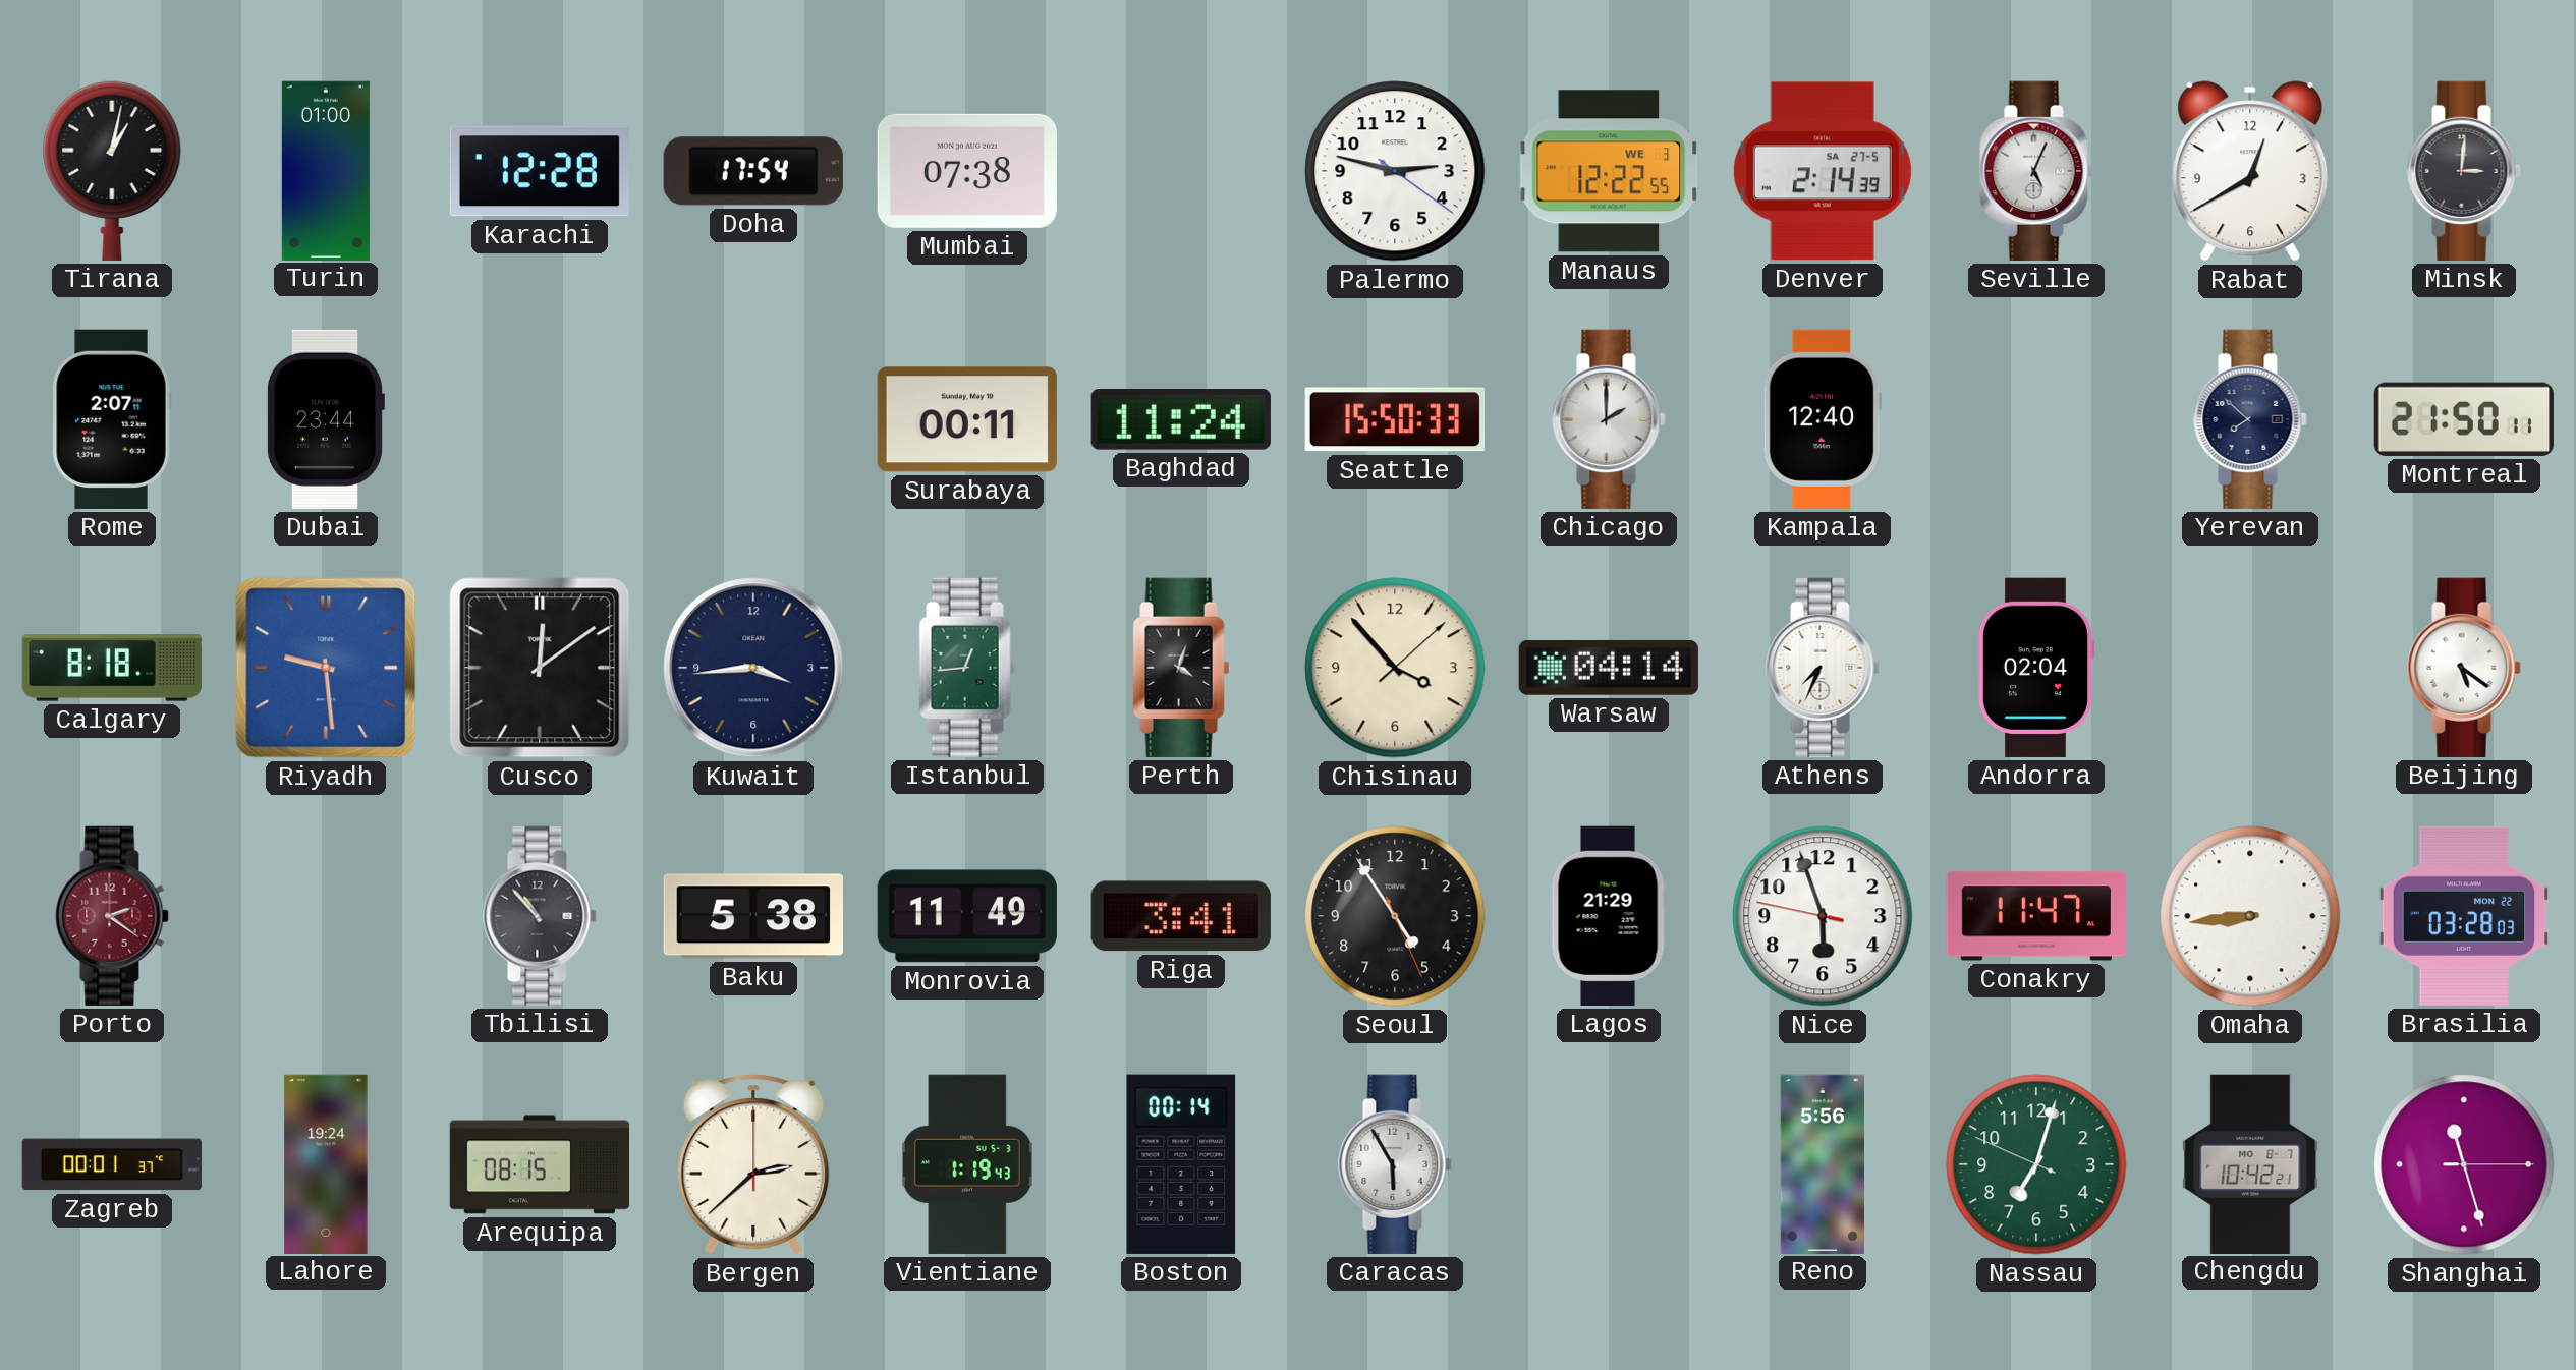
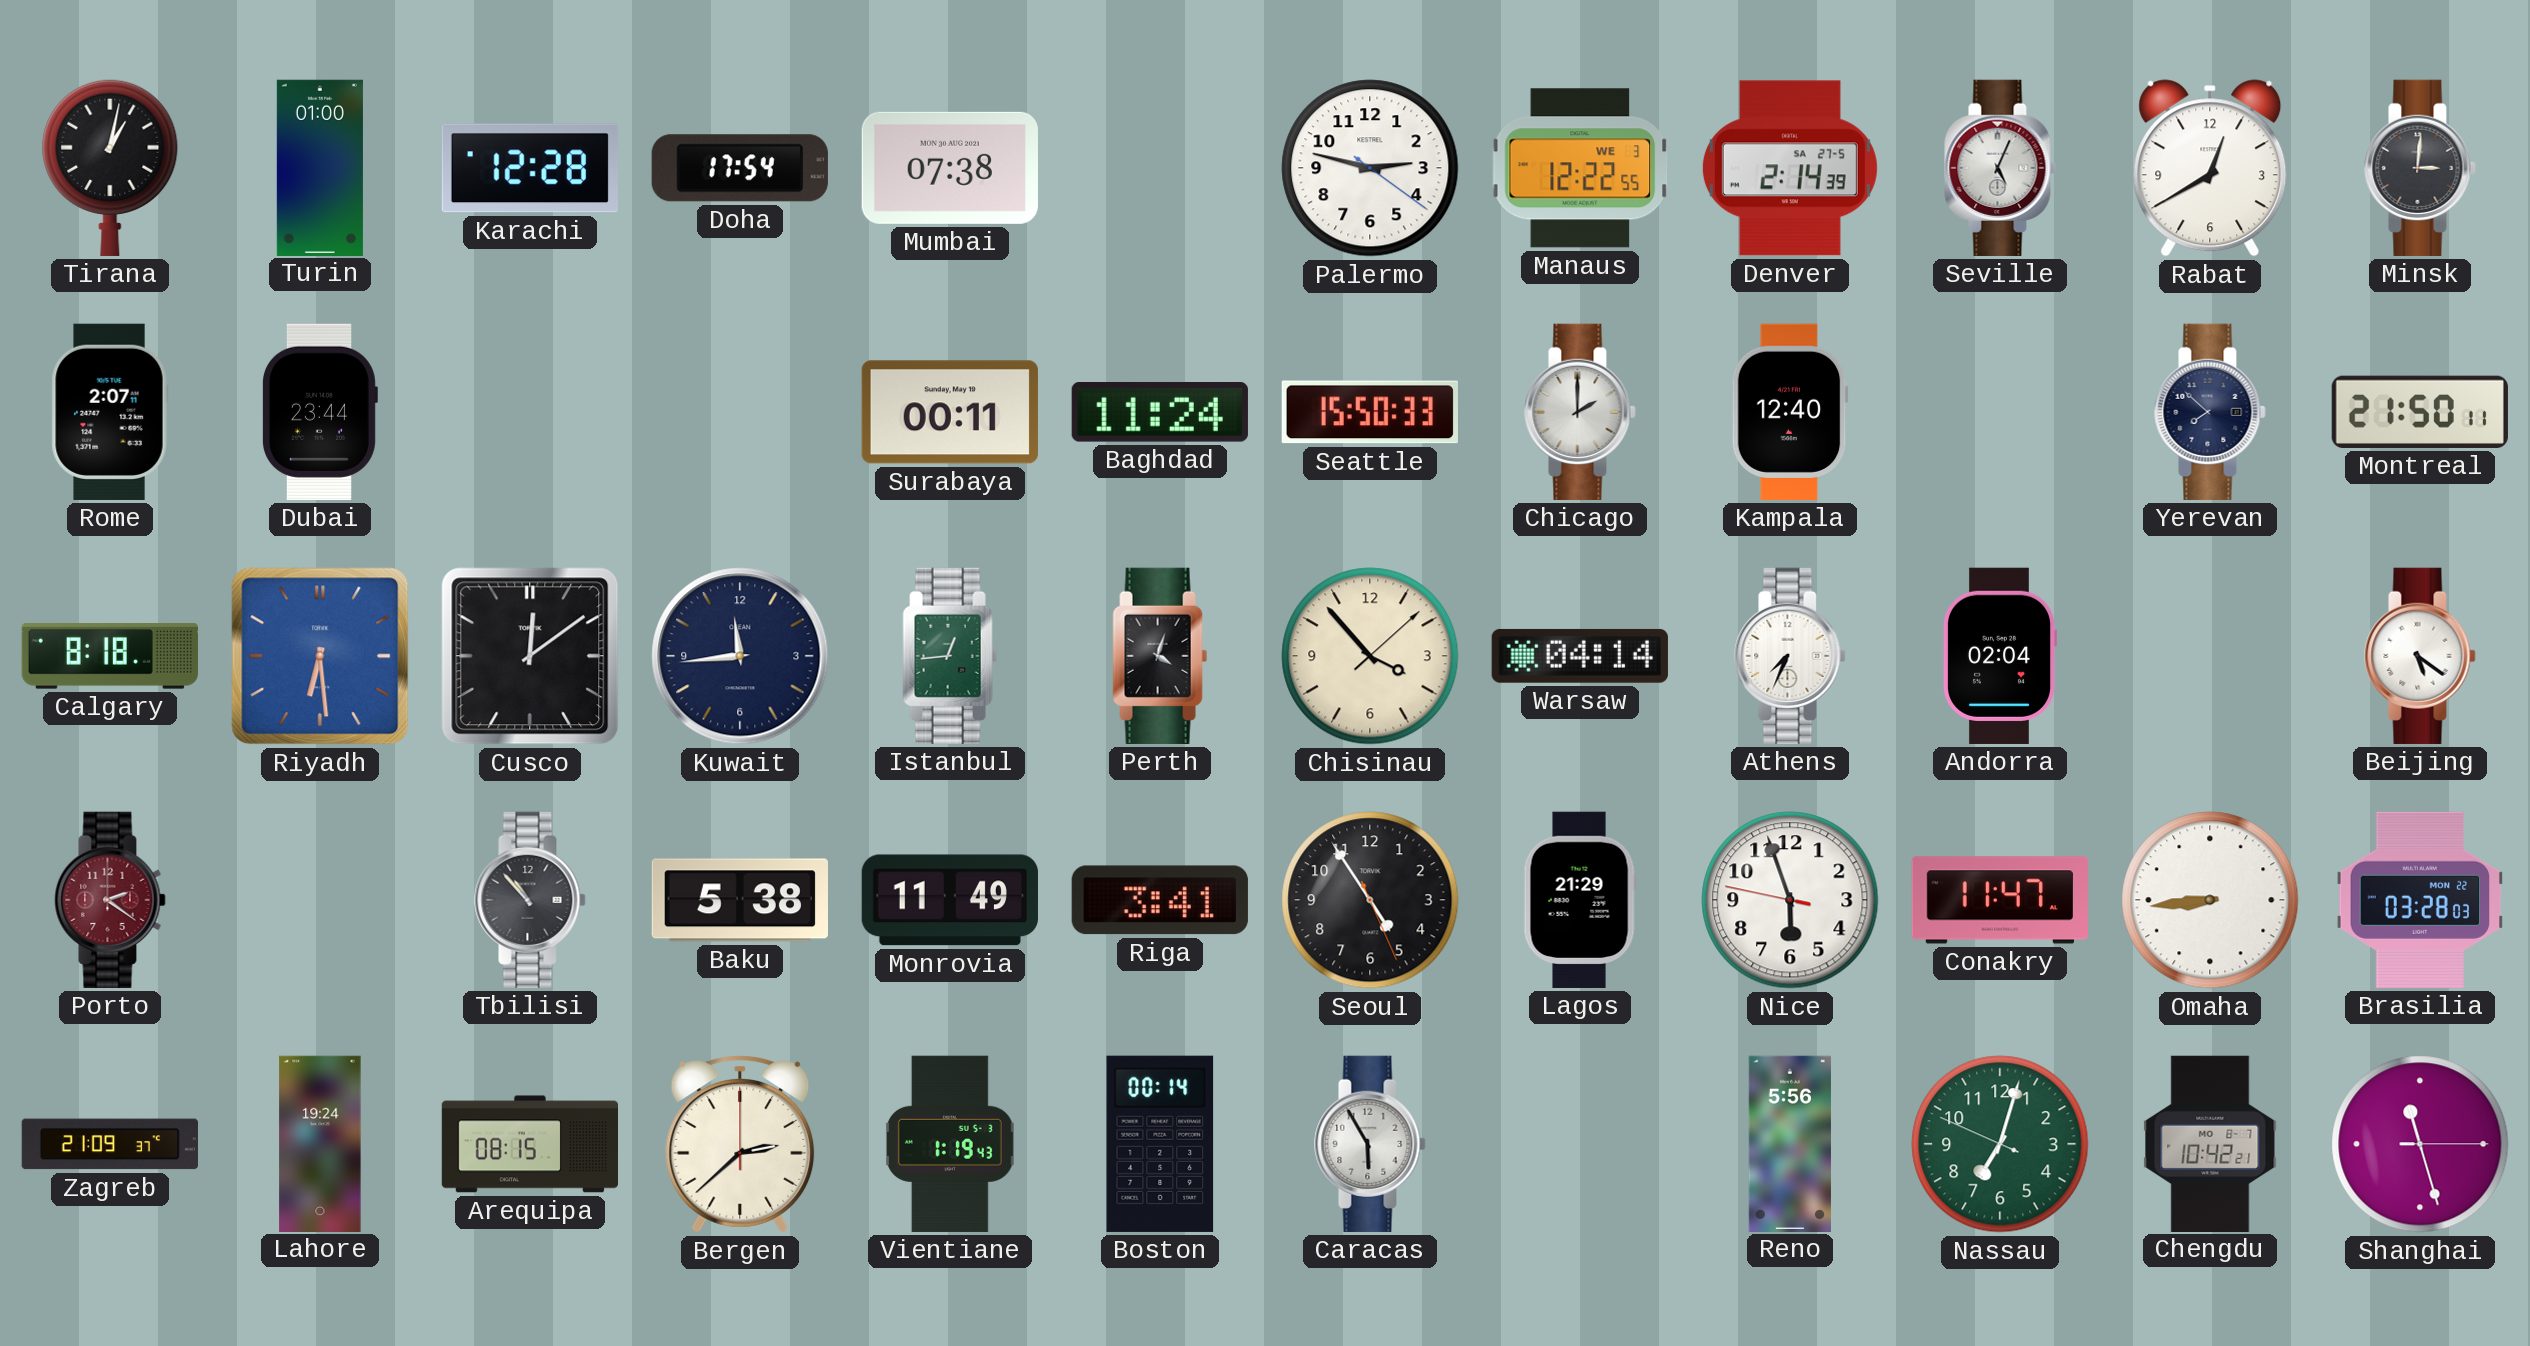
Riyadh: 9:29 -> 6:29
Kuwait: 3:44 -> 11:44
Zagreb: 00:01 -> 21:09
